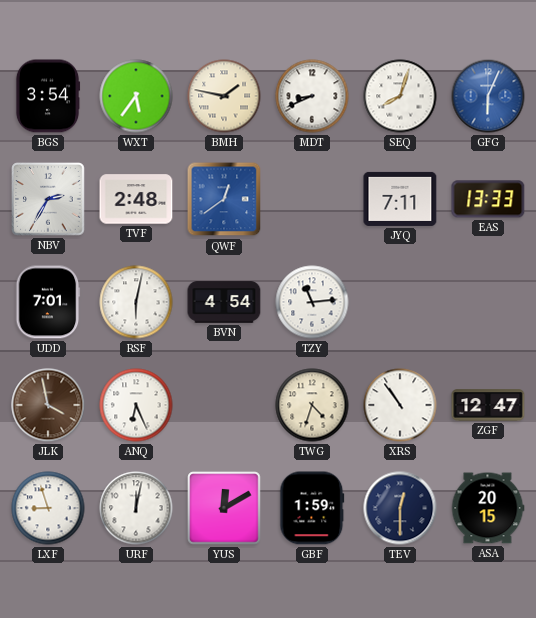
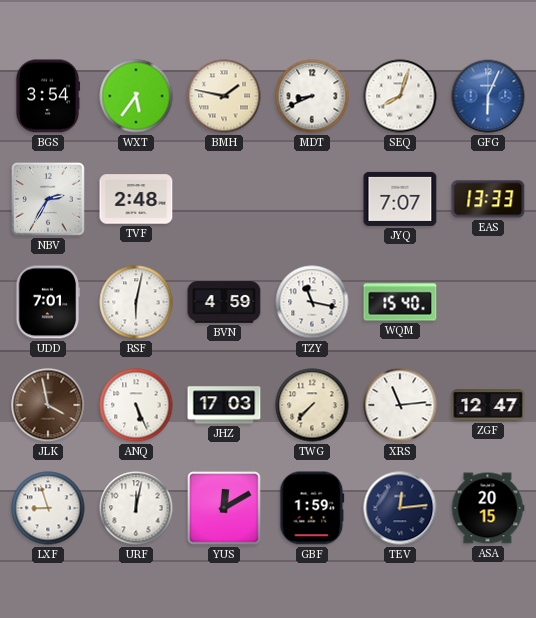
QWF: 12:39 -> none
JYQ: 7:11 -> 7:07
BVN: 4:54 -> 4:59
TZY: 11:14 -> 11:17
WQM: none -> 15:40
ANQ: 6:26 -> 5:26
JHZ: none -> 17:03
TWG: 4:33 -> 7:37
XRS: 10:54 -> 11:14
TEV: 12:30 -> 12:14
